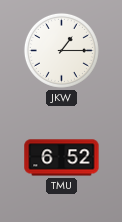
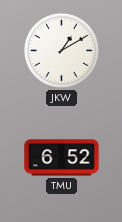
JKW: 1:15 -> 1:10
